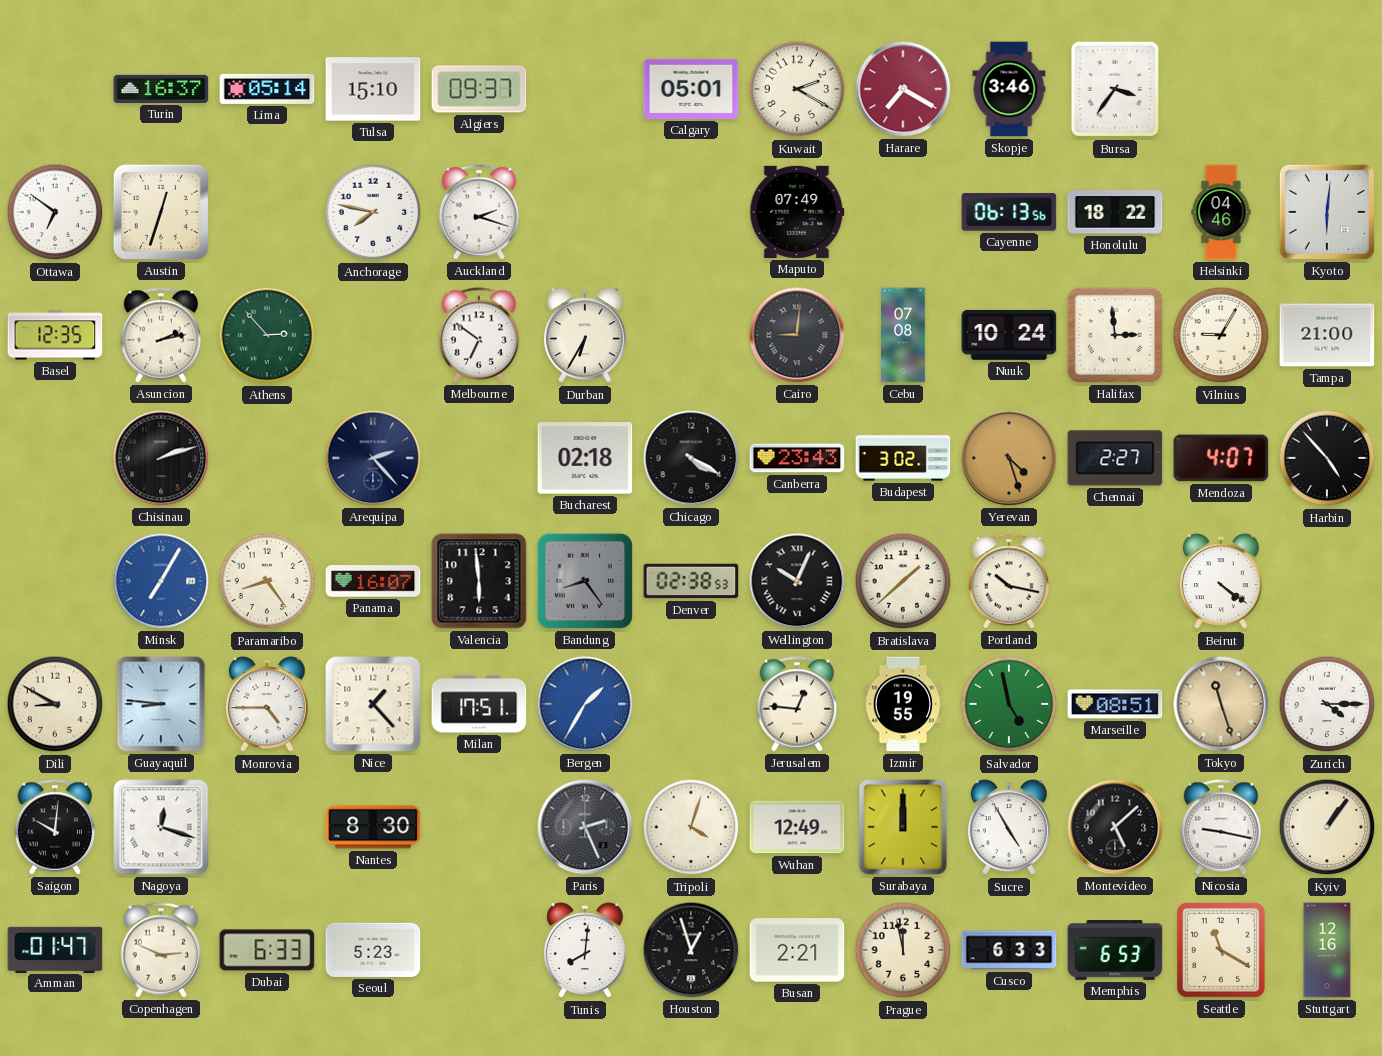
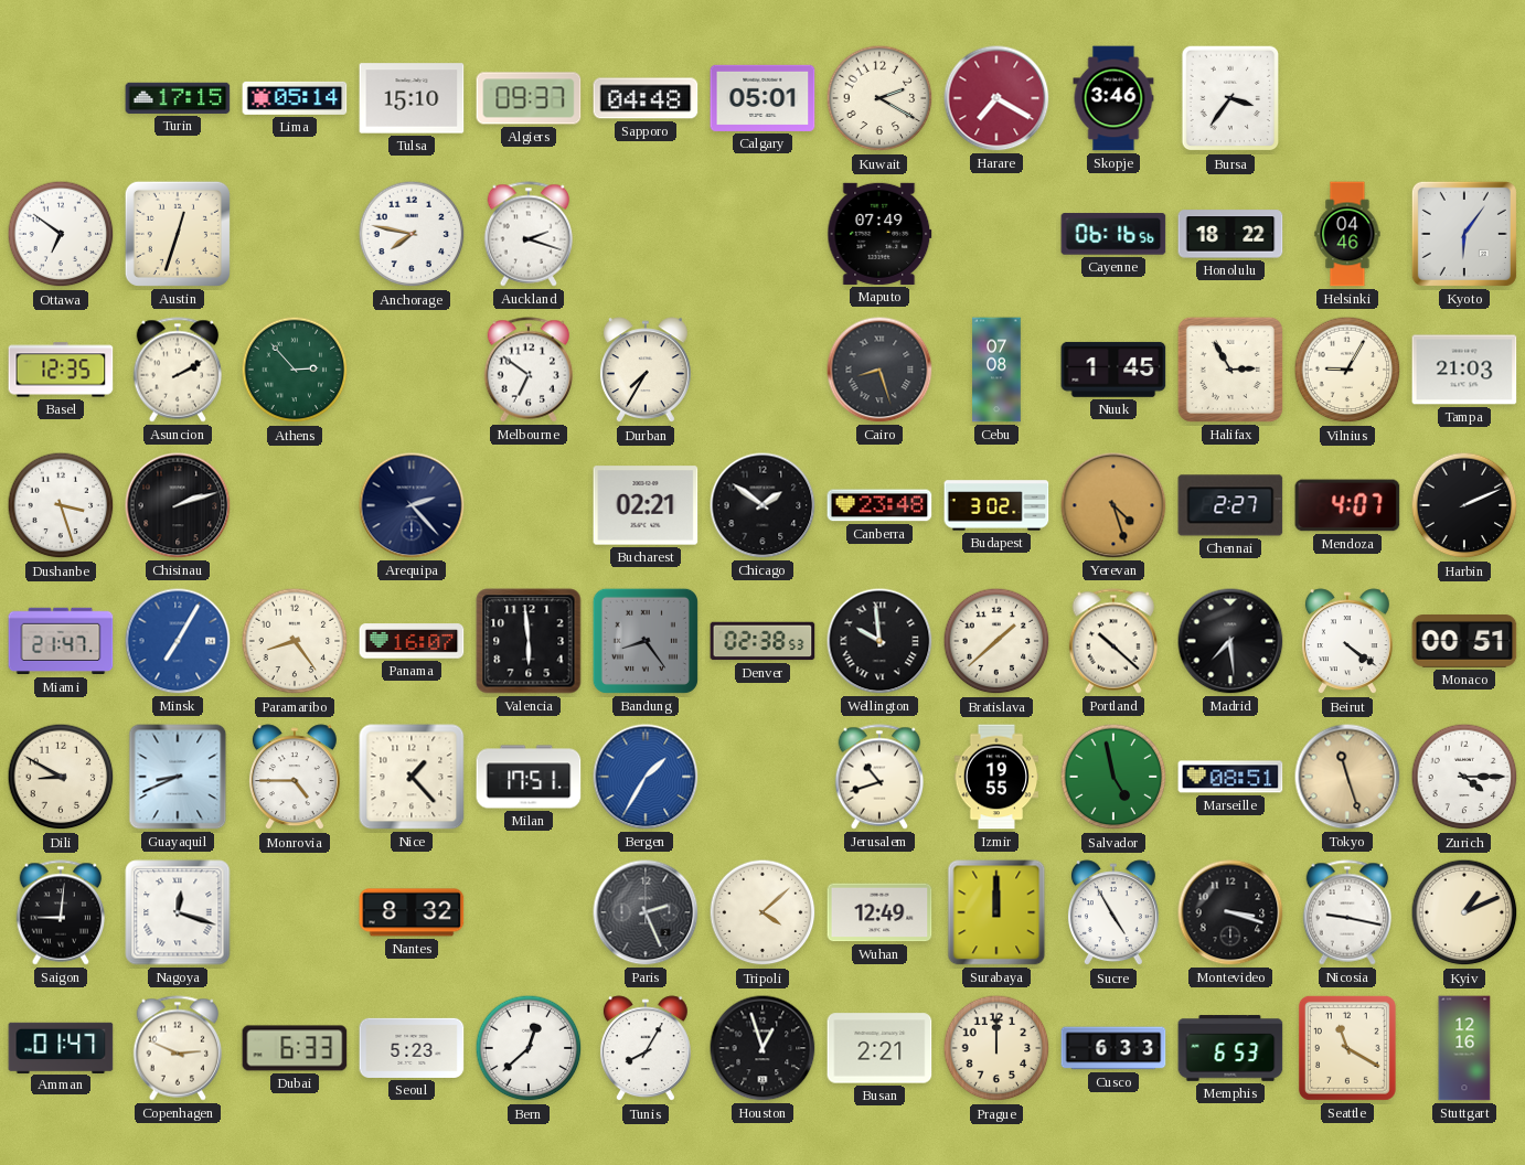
Turin: 16:37 -> 17:15
Sapporo: none -> 04:48
Cayenne: 06:13 -> 06:16
Kyoto: 6:01 -> 6:06
Asuncion: 2:13 -> 2:10
Durban: 6:35 -> 7:35
Cairo: 9:01 -> 8:27
Nuuk: 10:24 -> 1:45
Halifax: 2:59 -> 2:55
Tampa: 21:00 -> 21:03
Dushanbe: none -> 3:27
Bucharest: 02:18 -> 02:21
Chicago: 4:20 -> 1:51
Canberra: 23:43 -> 23:48
Harbin: 4:53 -> 2:11
Miami: none -> 21:47
Wellington: 10:04 -> 9:59
Portland: 10:17 -> 10:22
Madrid: none -> 7:29
Monaco: none -> 00:51
Guayaquil: 8:46 -> 8:41
Jerusalem: 12:46 -> 10:42
Saigon: 10:01 -> 9:01
Nantes: 8:30 -> 8:32
Tripoli: 4:03 -> 4:08
Montevideo: 5:08 -> 3:18
Kyiv: 1:06 -> 1:11
Bern: none -> 12:38
Tunis: 8:01 -> 8:05
Prague: 11:58 -> 12:00
